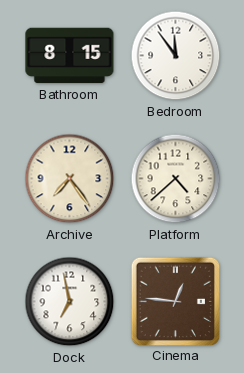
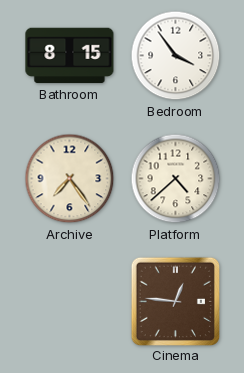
Bedroom: 11:54 -> 3:54
Dock: 6:58 -> none
